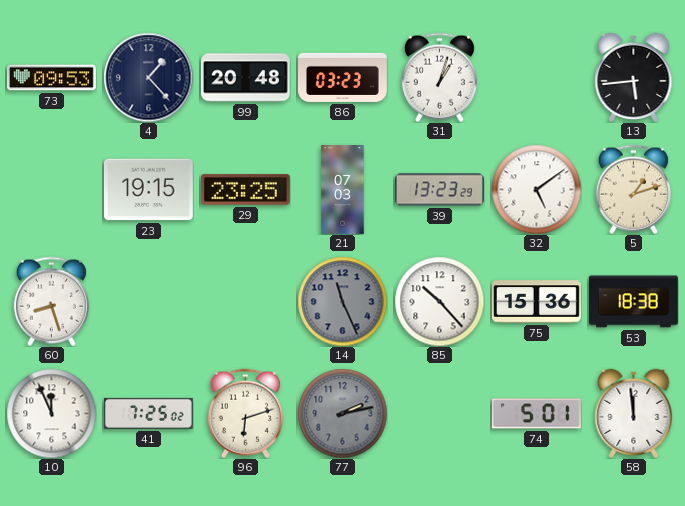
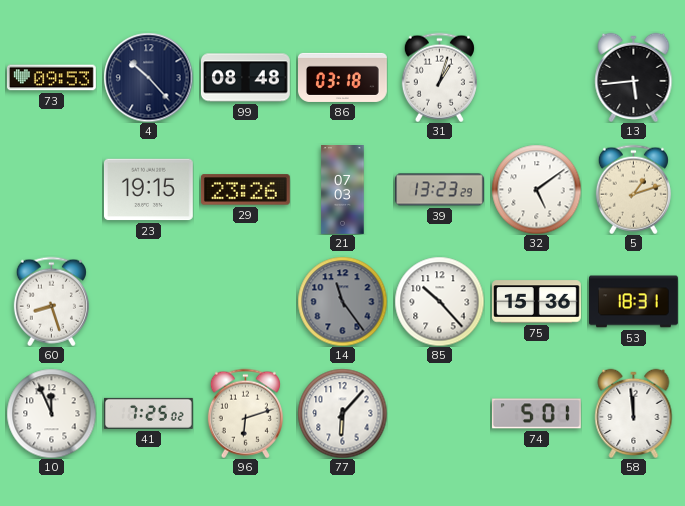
4: 1:23 -> 10:23
99: 20:48 -> 08:48
86: 03:23 -> 03:18
29: 23:25 -> 23:26
14: 11:26 -> 11:24
53: 18:38 -> 18:31
77: 2:13 -> 6:07
77 dial: grey -> white
